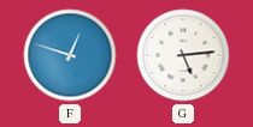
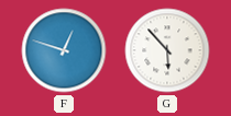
G: 5:14 -> 5:53
